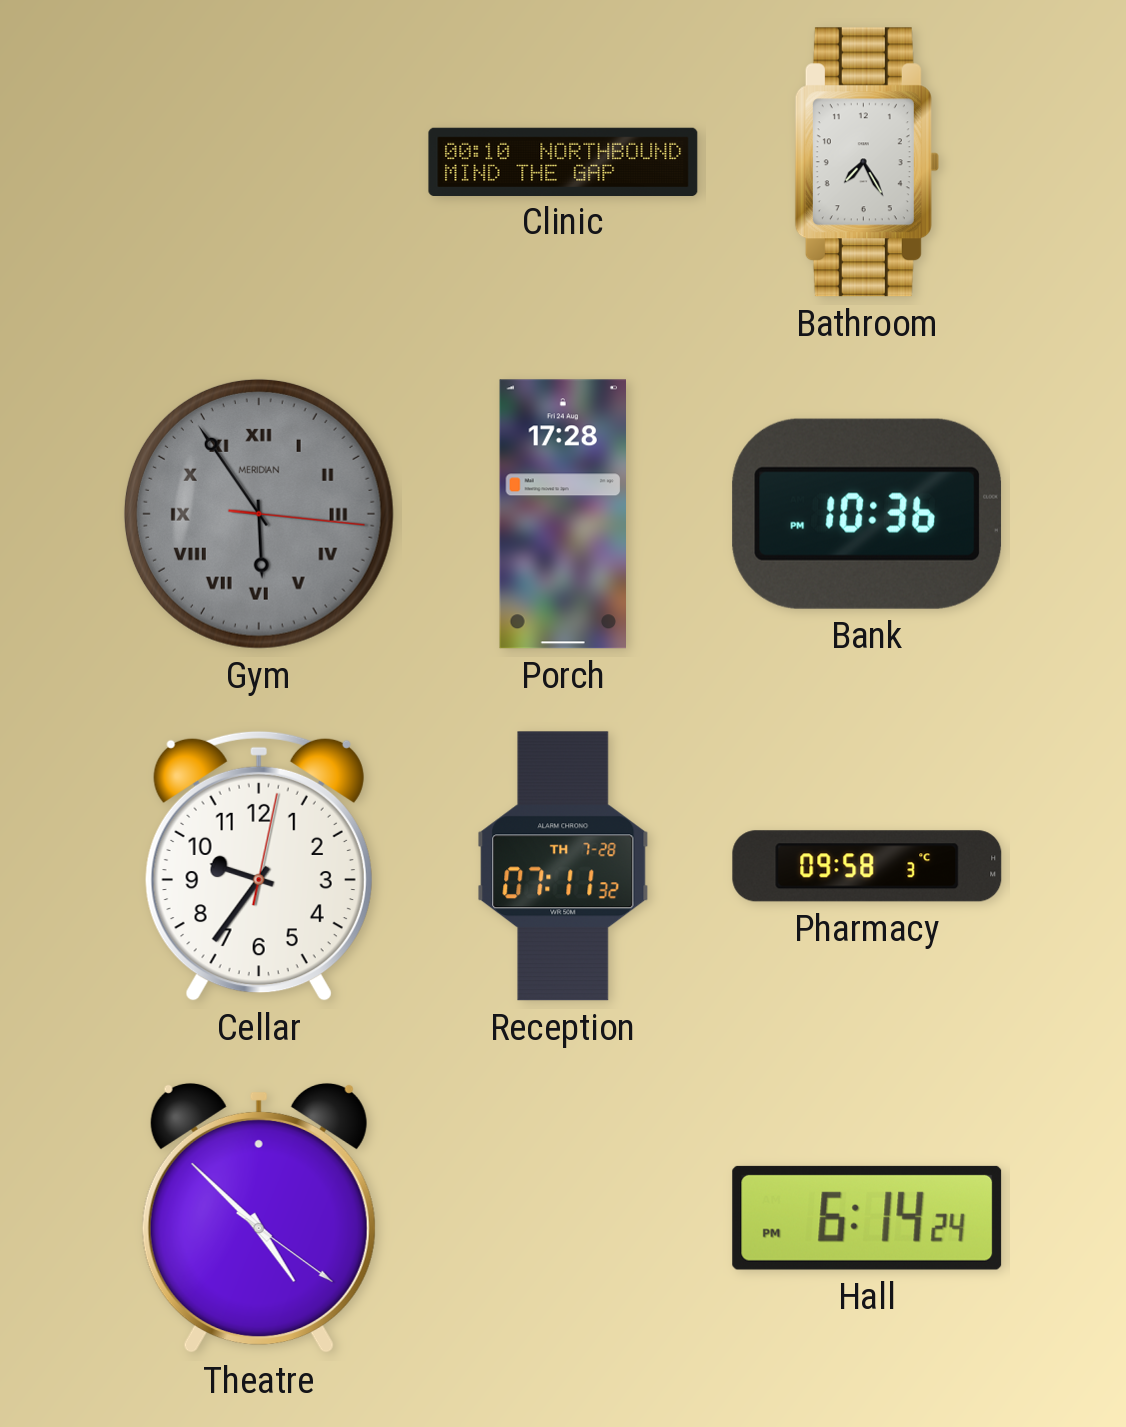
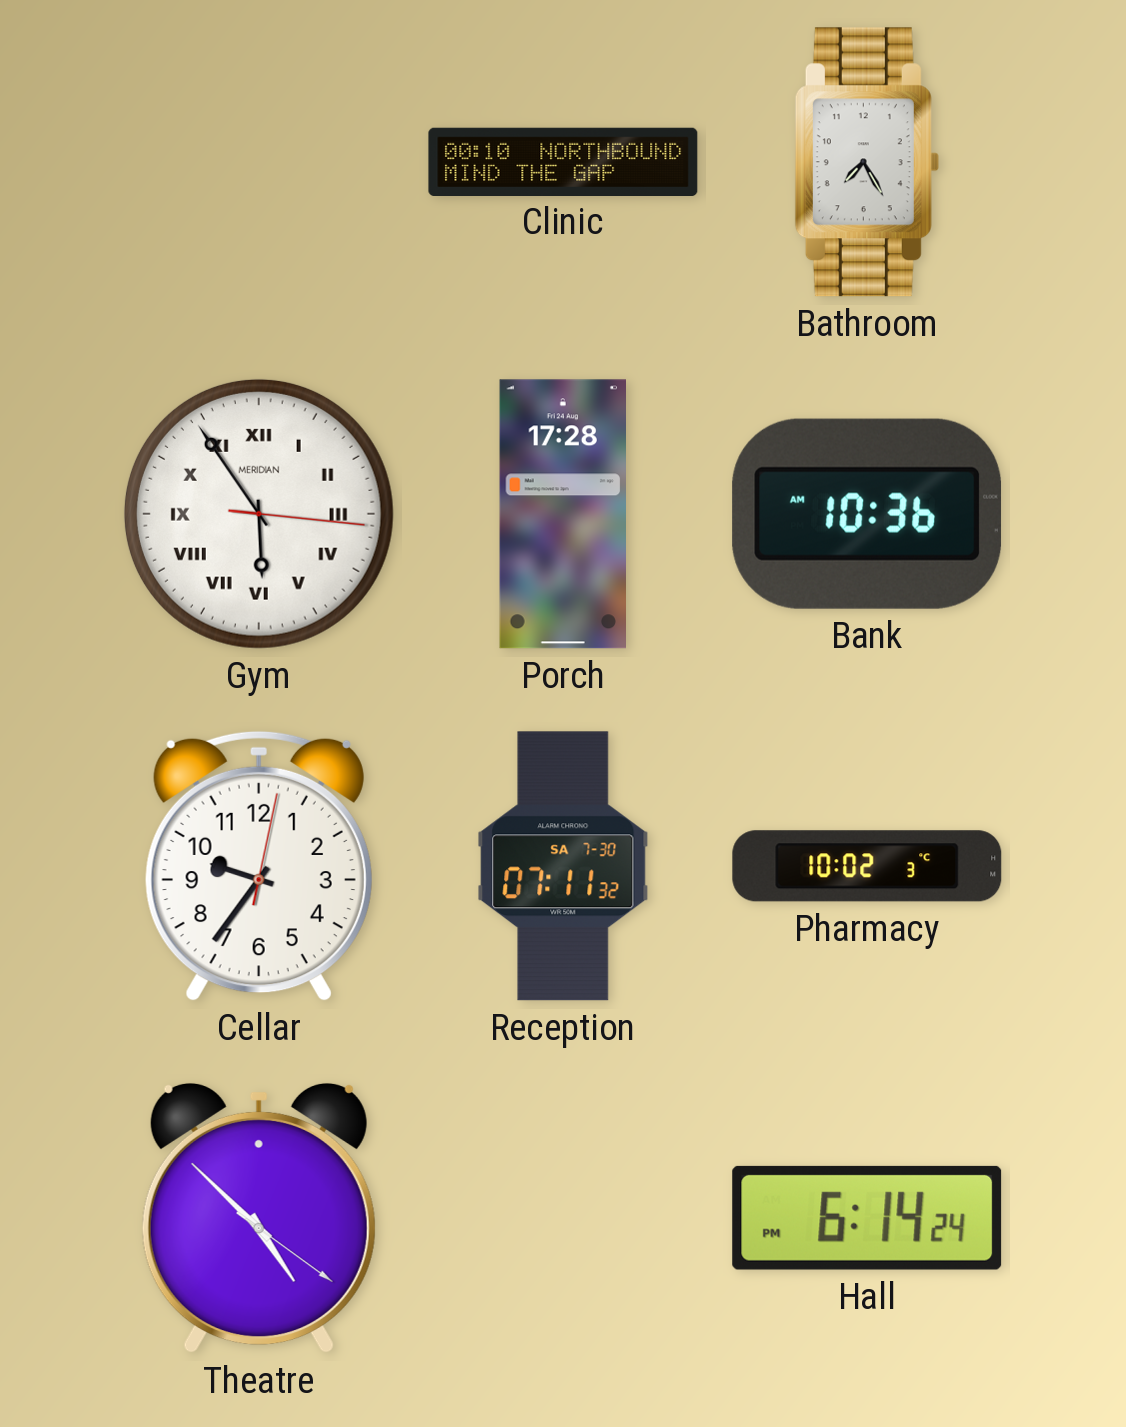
Gym dial: grey -> white
Bank: 10:36 PM -> 10:36 AM
Reception date: TH 7-28 -> SA 7-30
Pharmacy: 09:58 -> 10:02
